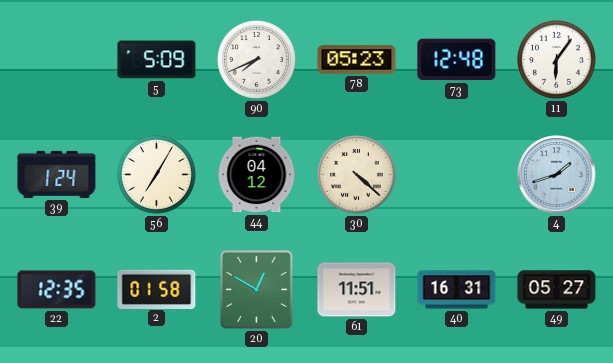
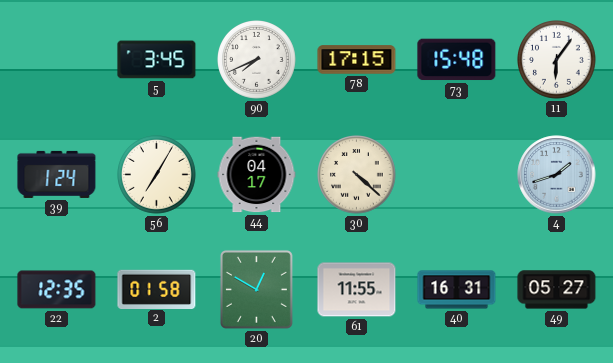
5: 5:09 -> 3:45
78: 05:23 -> 17:15
73: 12:48 -> 15:48
44: 04:12 -> 04:17
61: 11:51 -> 11:55
